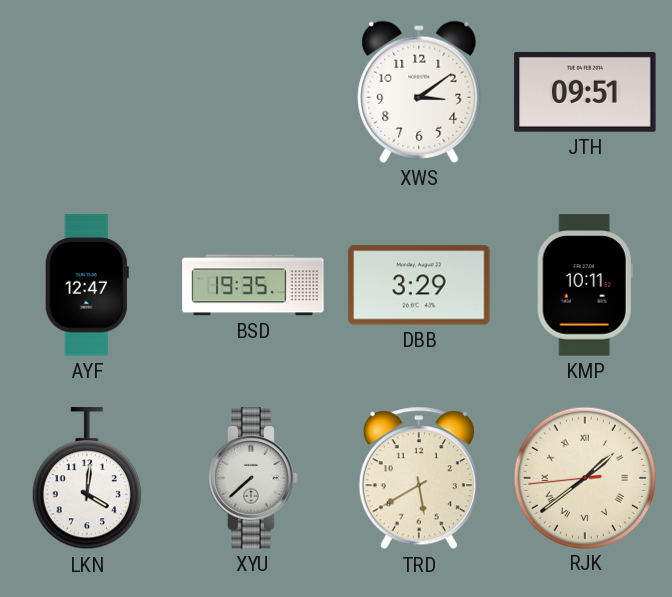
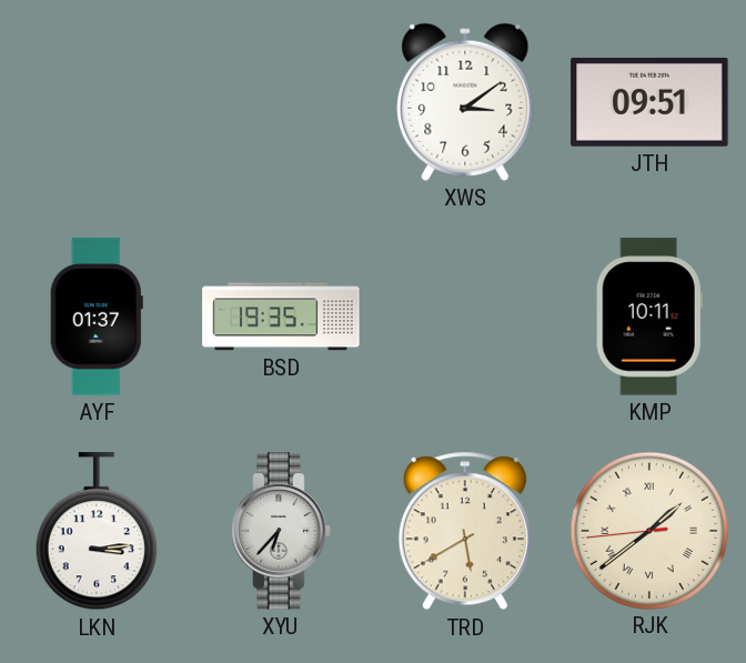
AYF: 12:47 -> 01:37
DBB: 3:29 -> none
LKN: 4:01 -> 3:14
XYU: 7:38 -> 6:37
